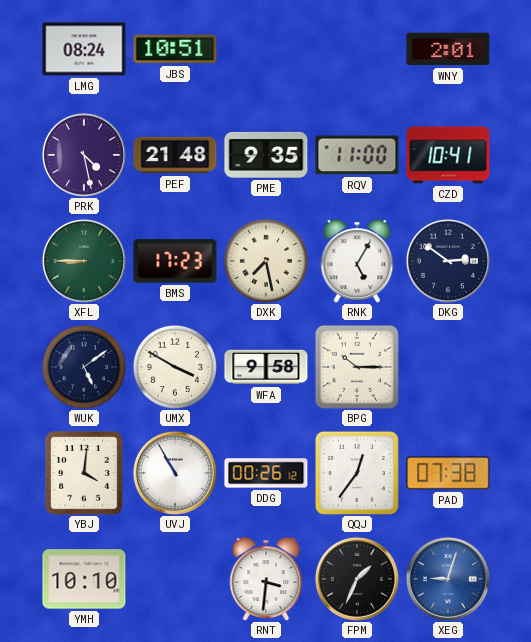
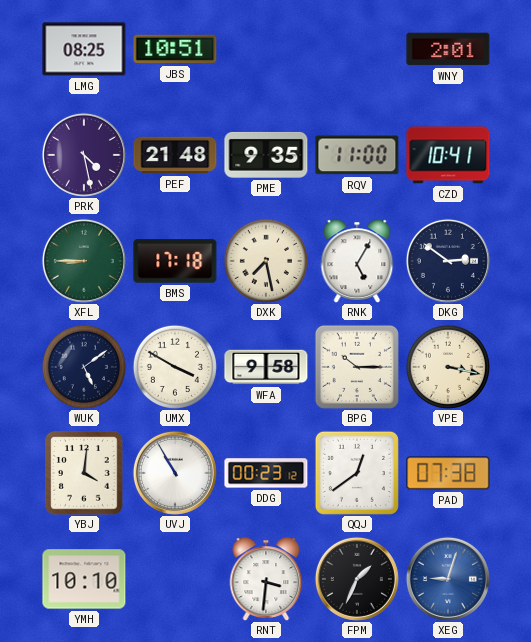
LMG: 08:24 -> 08:25
BMS: 17:23 -> 17:18
VPE: none -> 3:17
DDG: 00:26 -> 00:23
QQJ: 12:36 -> 12:39
